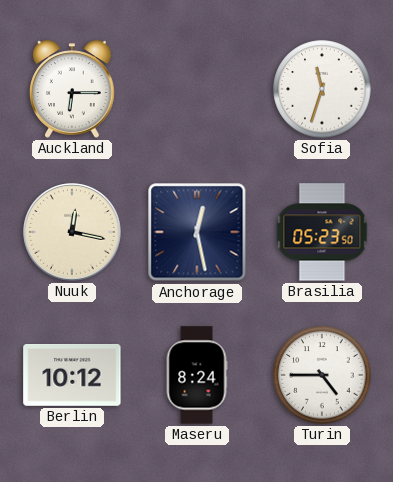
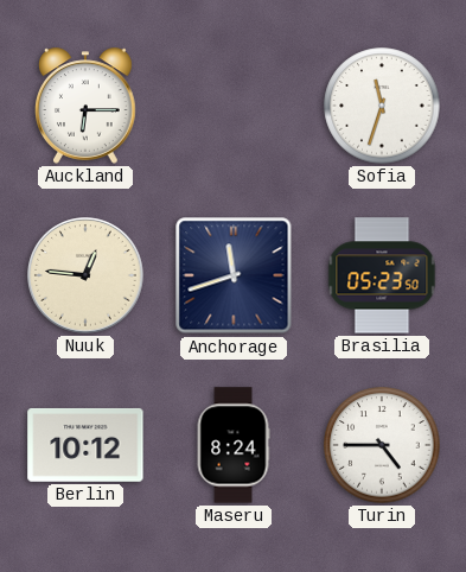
Nuuk: 12:17 -> 12:46
Anchorage: 12:28 -> 11:42
